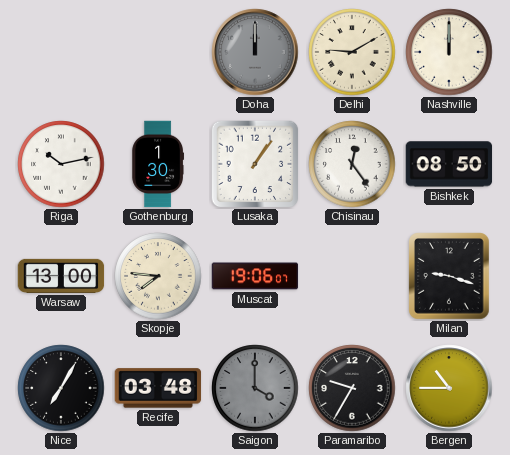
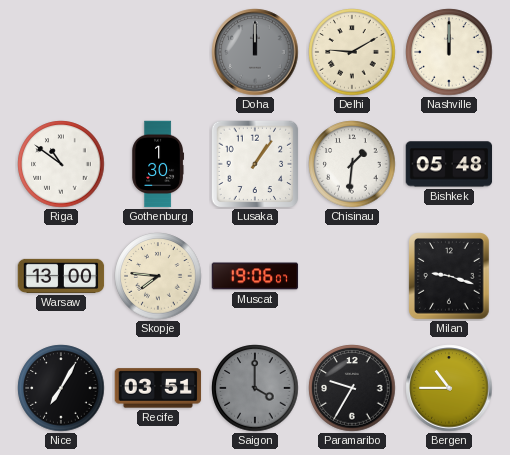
Riga: 10:13 -> 10:51
Chisinau: 12:24 -> 1:31
Bishkek: 08:50 -> 05:48
Recife: 03:48 -> 03:51
